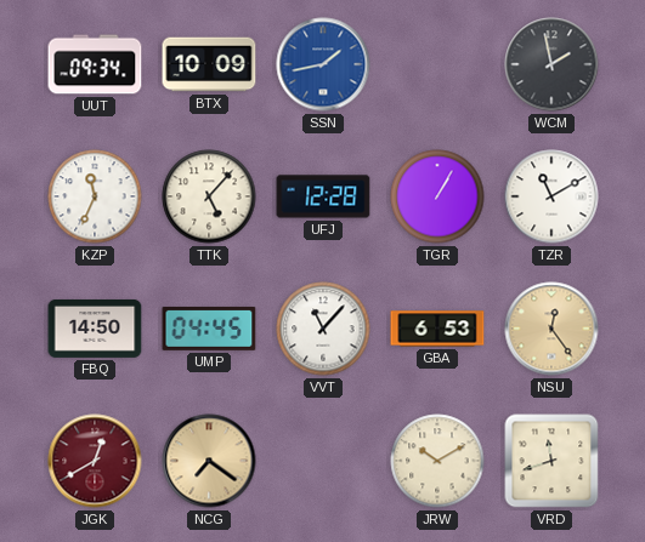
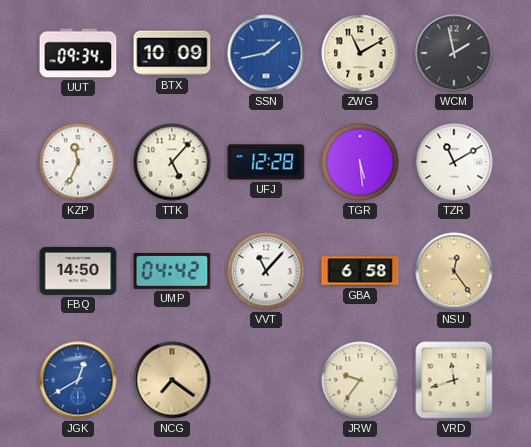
ZWG: none -> 11:10
TGR: 1:05 -> 5:29
UMP: 04:45 -> 04:42
GBA: 6:53 -> 6:58
JGK dial: burgundy -> blue
JRW: 10:10 -> 9:36
